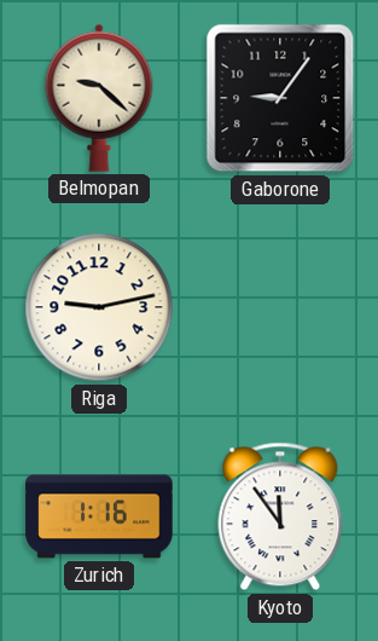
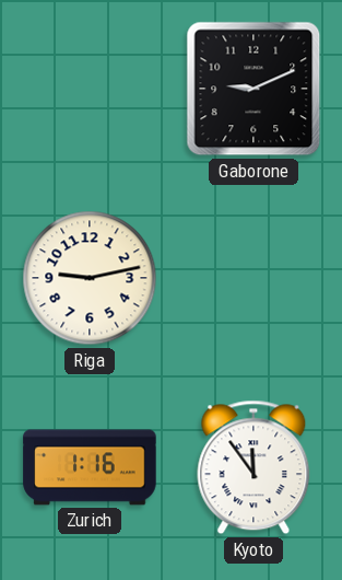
Belmopan: 9:22 -> none
Gaborone: 9:06 -> 9:11
